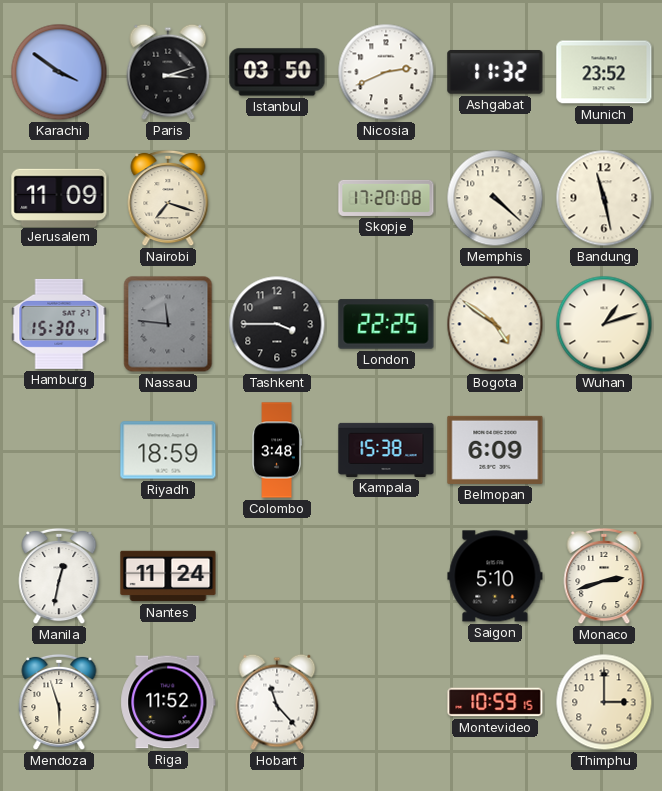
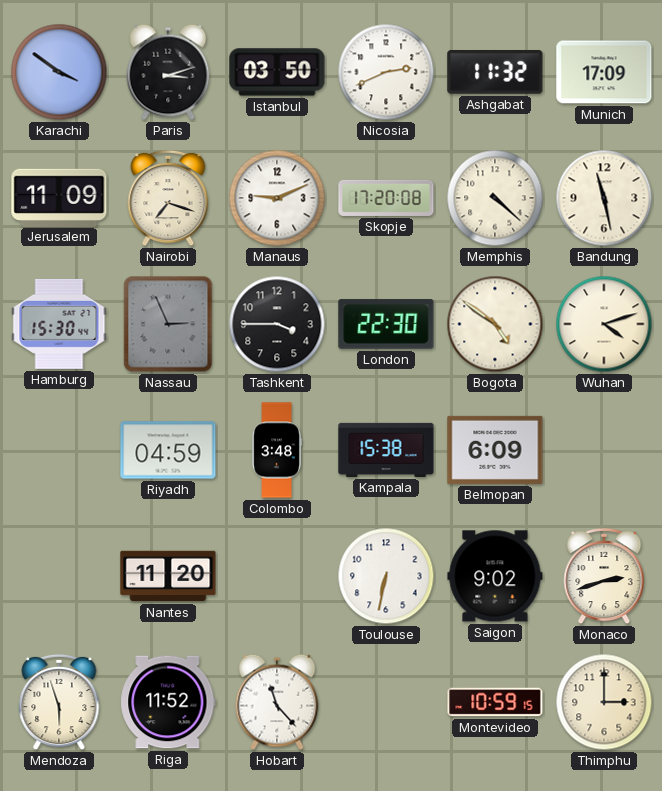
Munich: 23:52 -> 17:09
Manaus: none -> 9:11
Nassau: 11:46 -> 2:56
London: 22:25 -> 22:30
Wuhan: 1:12 -> 4:12
Riyadh: 18:59 -> 04:59
Manila: 12:32 -> none
Nantes: 11:24 -> 11:20
Toulouse: none -> 6:32
Saigon: 5:10 -> 9:02
